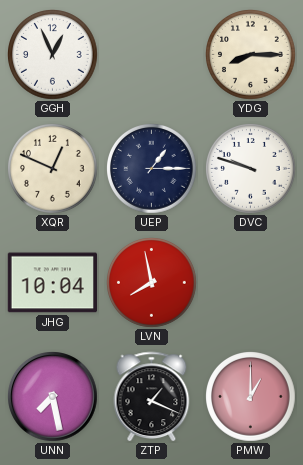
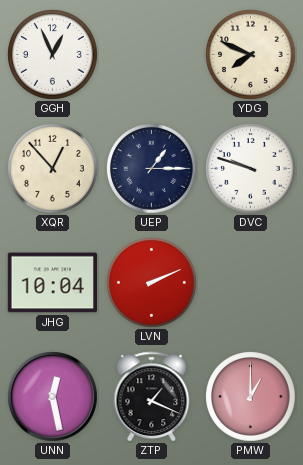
YDG: 8:15 -> 7:49
XQR: 12:49 -> 12:53
LVN: 7:58 -> 2:11
UNN: 7:28 -> 12:28
